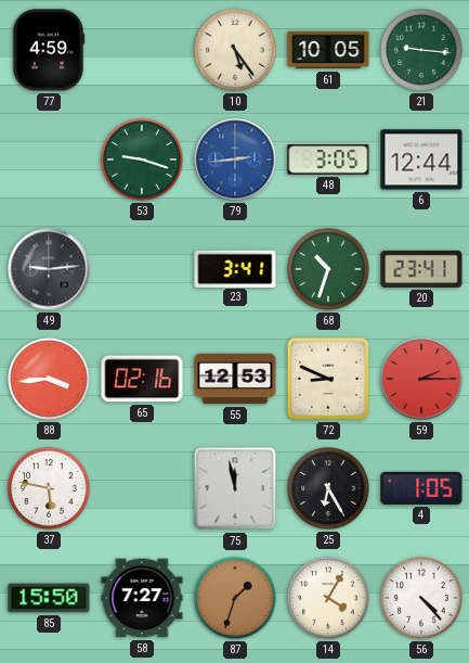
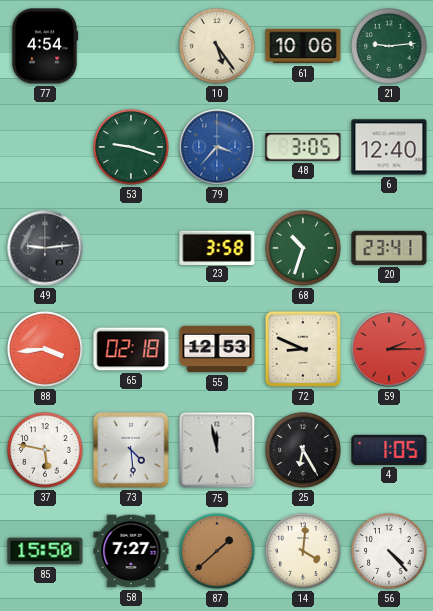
77: 4:59 -> 4:54
61: 10:05 -> 10:06
21: 9:16 -> 9:14
79: 2:44 -> 3:37
6: 12:44 -> 12:40
23: 3:41 -> 3:58
65: 02:16 -> 02:18
73: none -> 4:29
87: 1:33 -> 1:38
14: 4:05 -> 4:01
